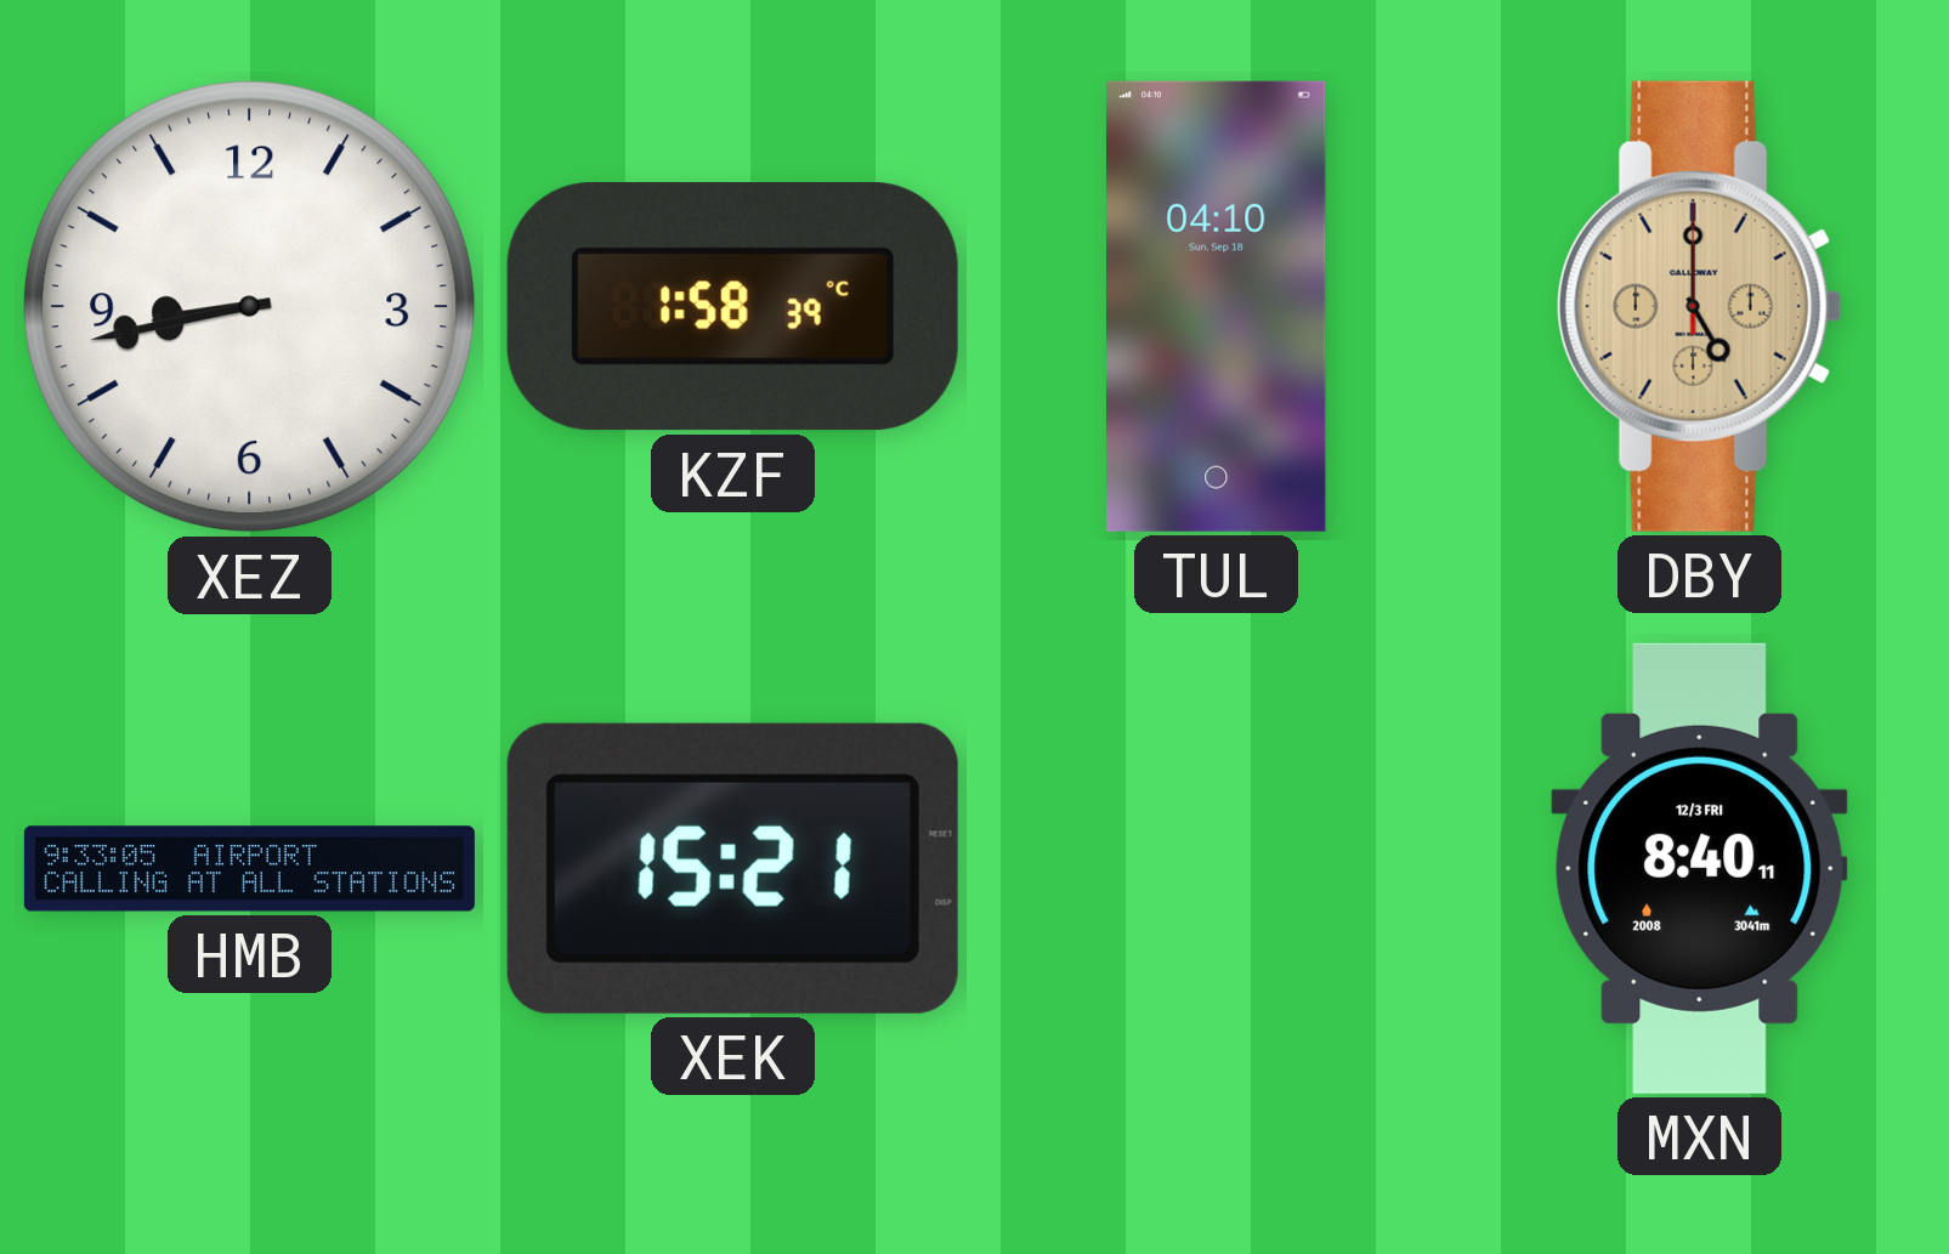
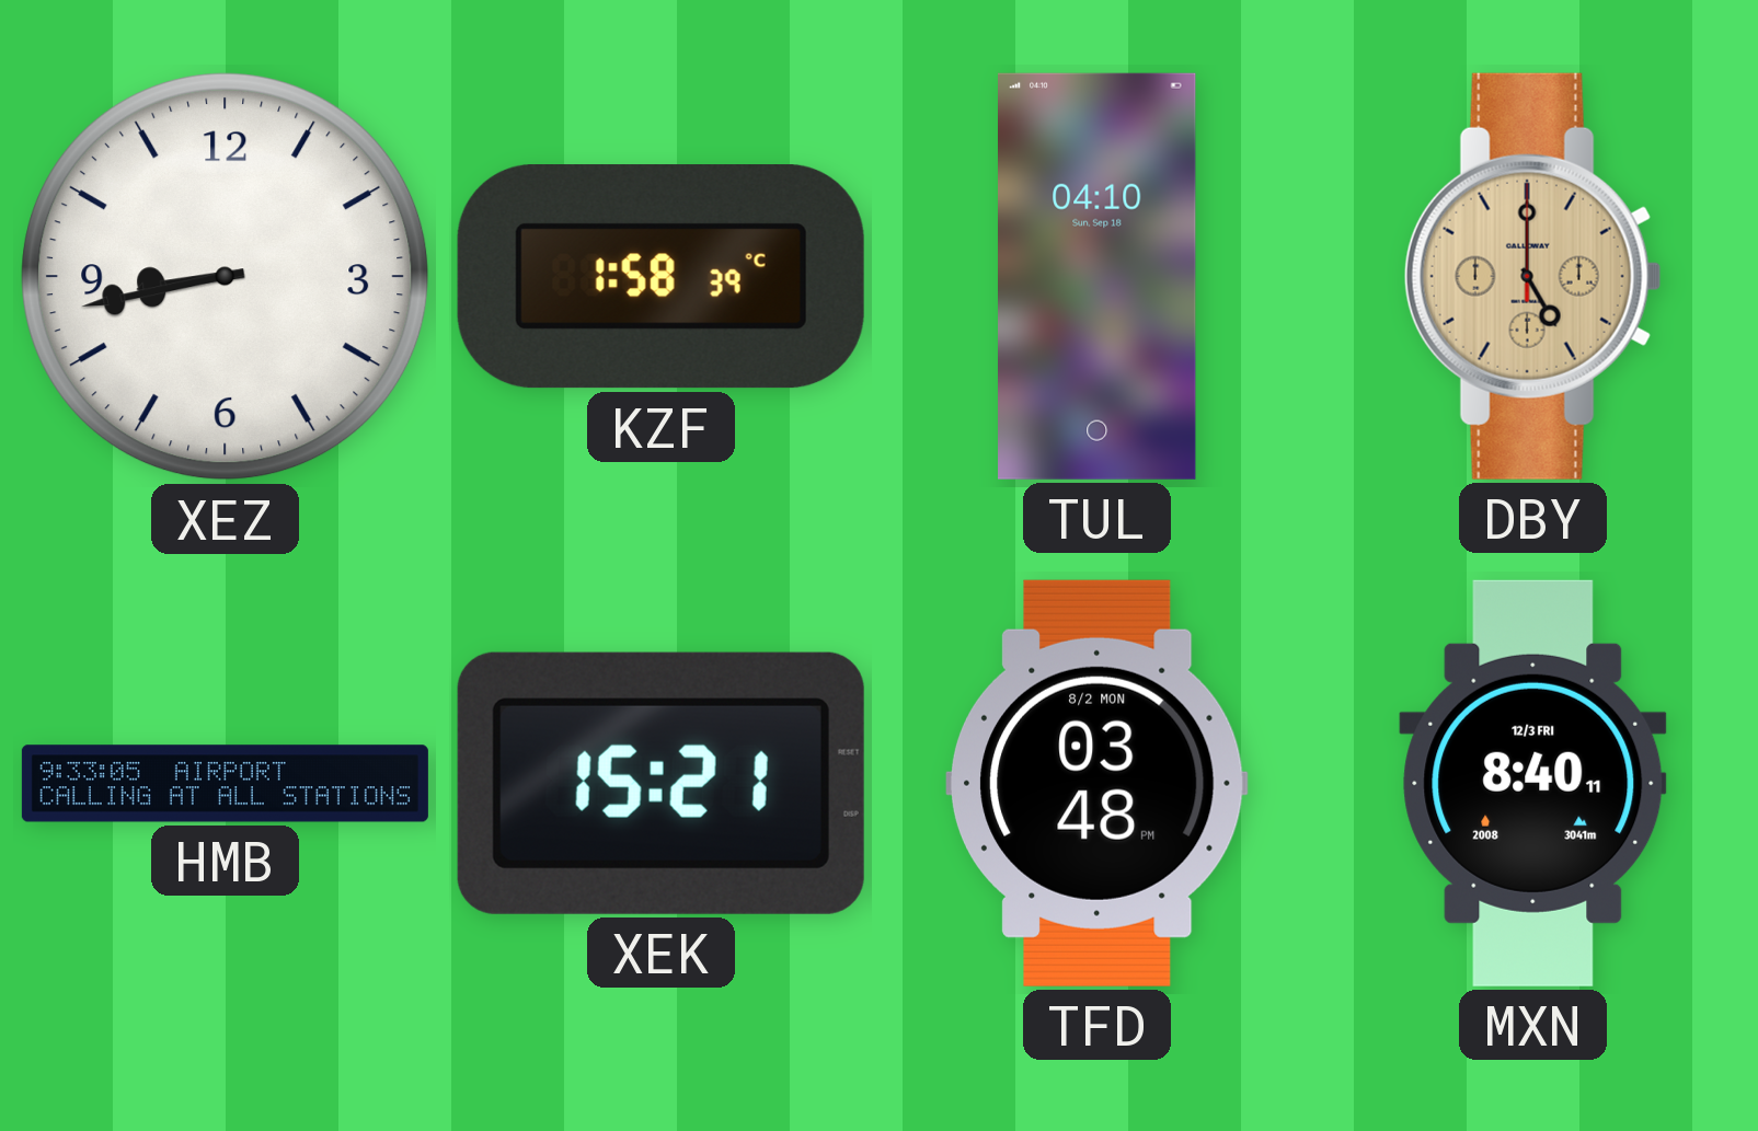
TFD: none -> 03:48
